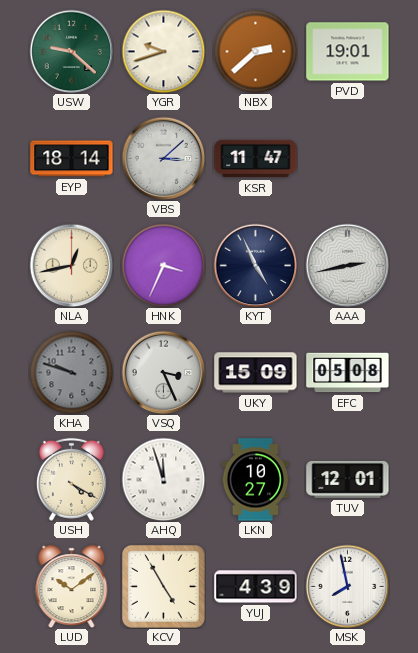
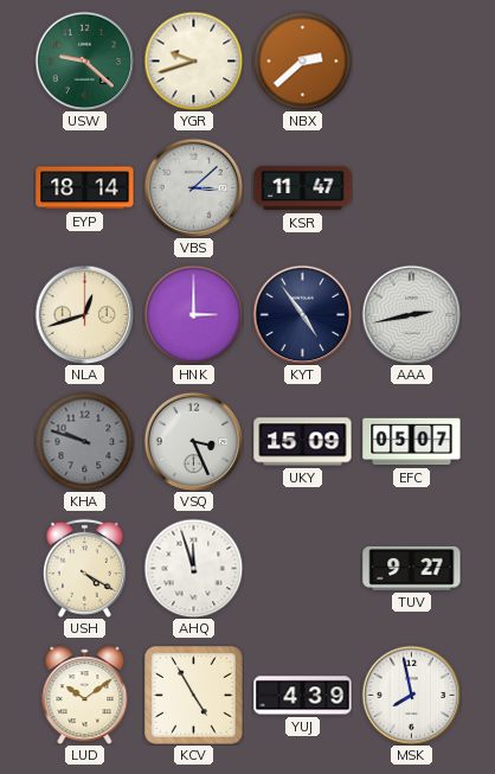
PVD: 19:01 -> none
NLA: 12:43 -> 12:42
HNK: 3:34 -> 3:00
KYT: 4:56 -> 4:54
EFC: 05:08 -> 05:07
LKN: 10:27 -> none
TUV: 12:01 -> 9:27
